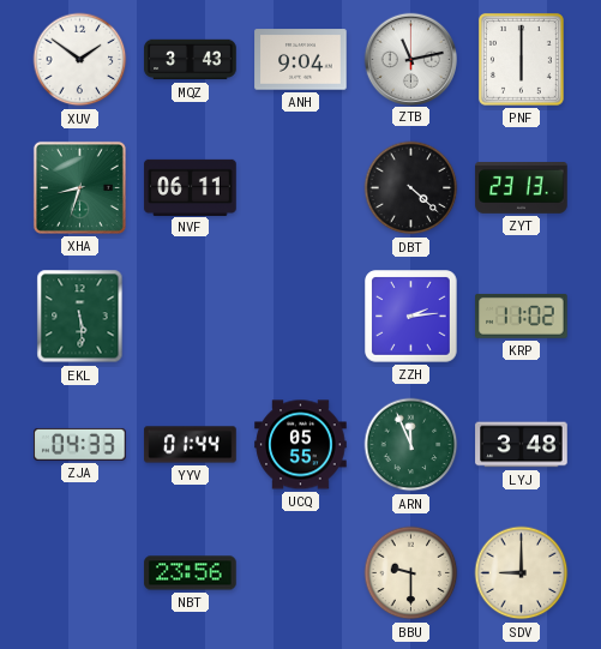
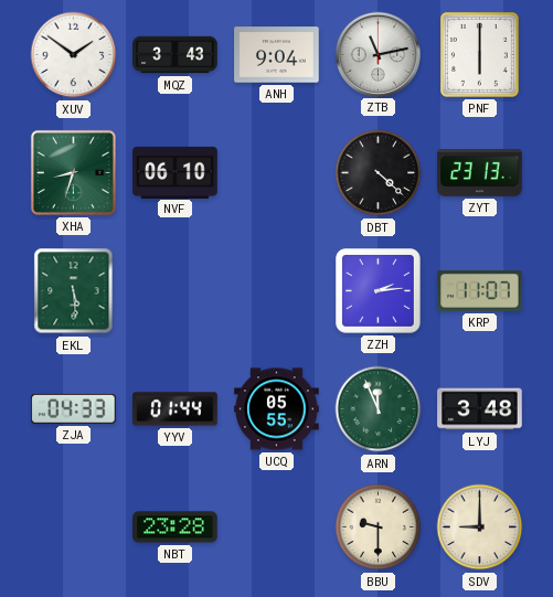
NVF: 06:11 -> 06:10
KRP: 11:02 -> 11:07
NBT: 23:56 -> 23:28
